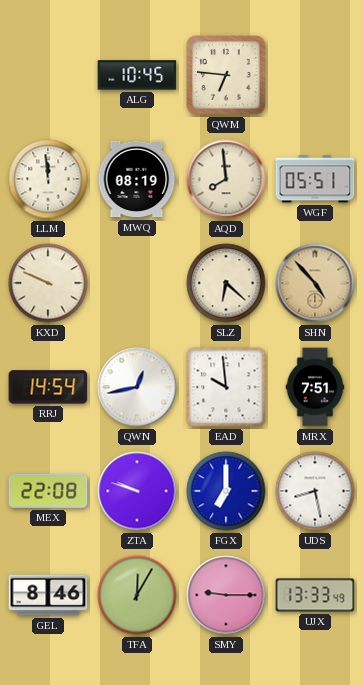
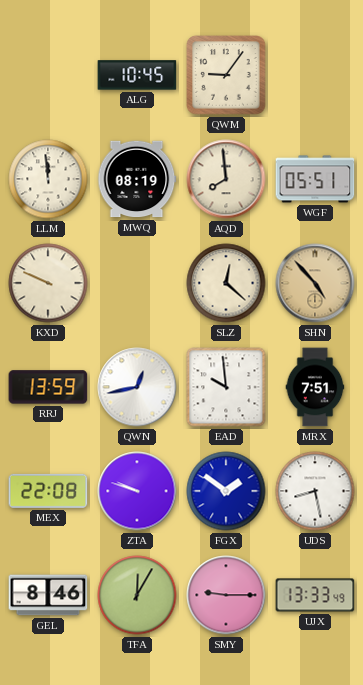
QWM: 6:46 -> 9:06
SLZ: 6:22 -> 12:22
RRJ: 14:54 -> 13:59
FGX: 7:00 -> 1:51
